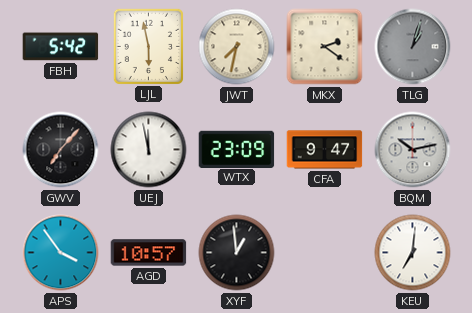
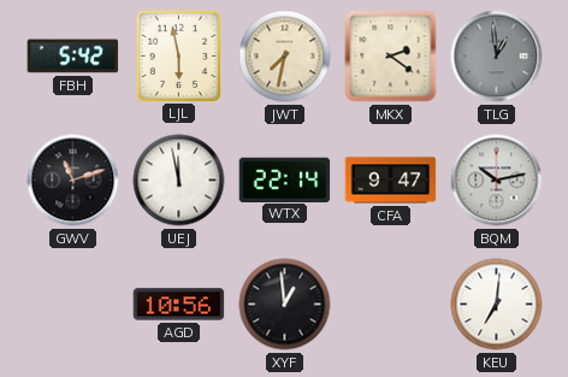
TLG: 1:03 -> 12:59
GWV: 7:07 -> 11:12
WTX: 23:09 -> 22:14
APS: 3:54 -> none
AGD: 10:57 -> 10:56
